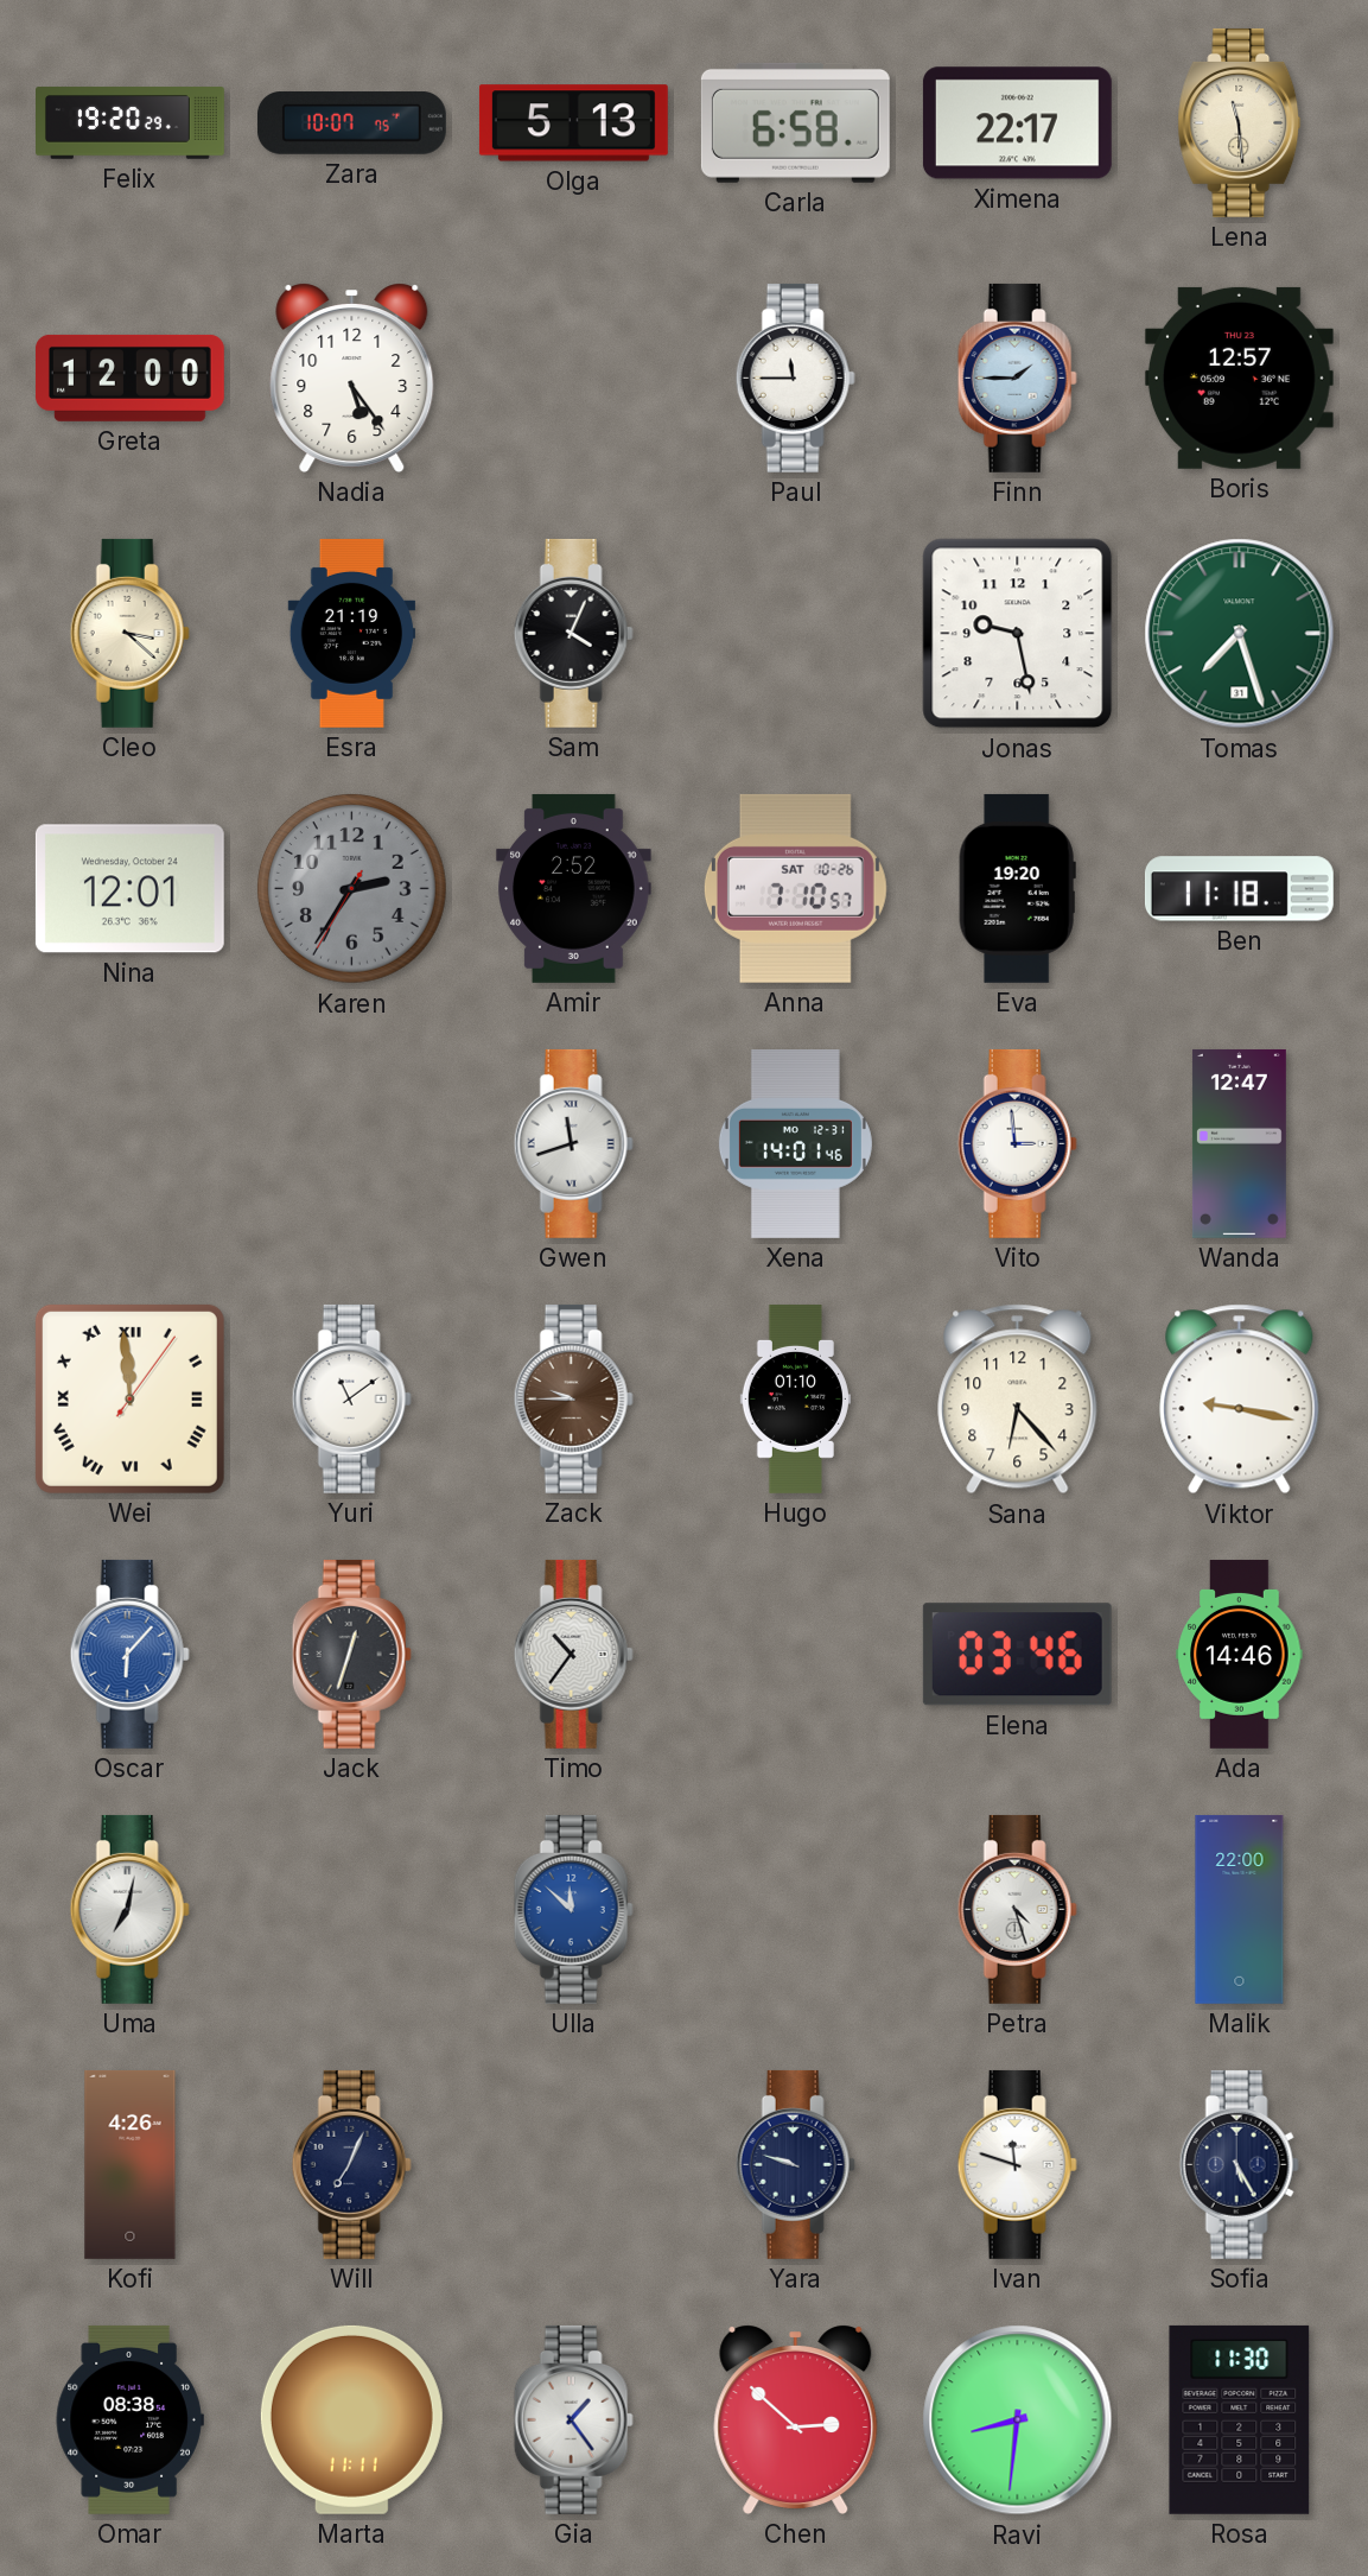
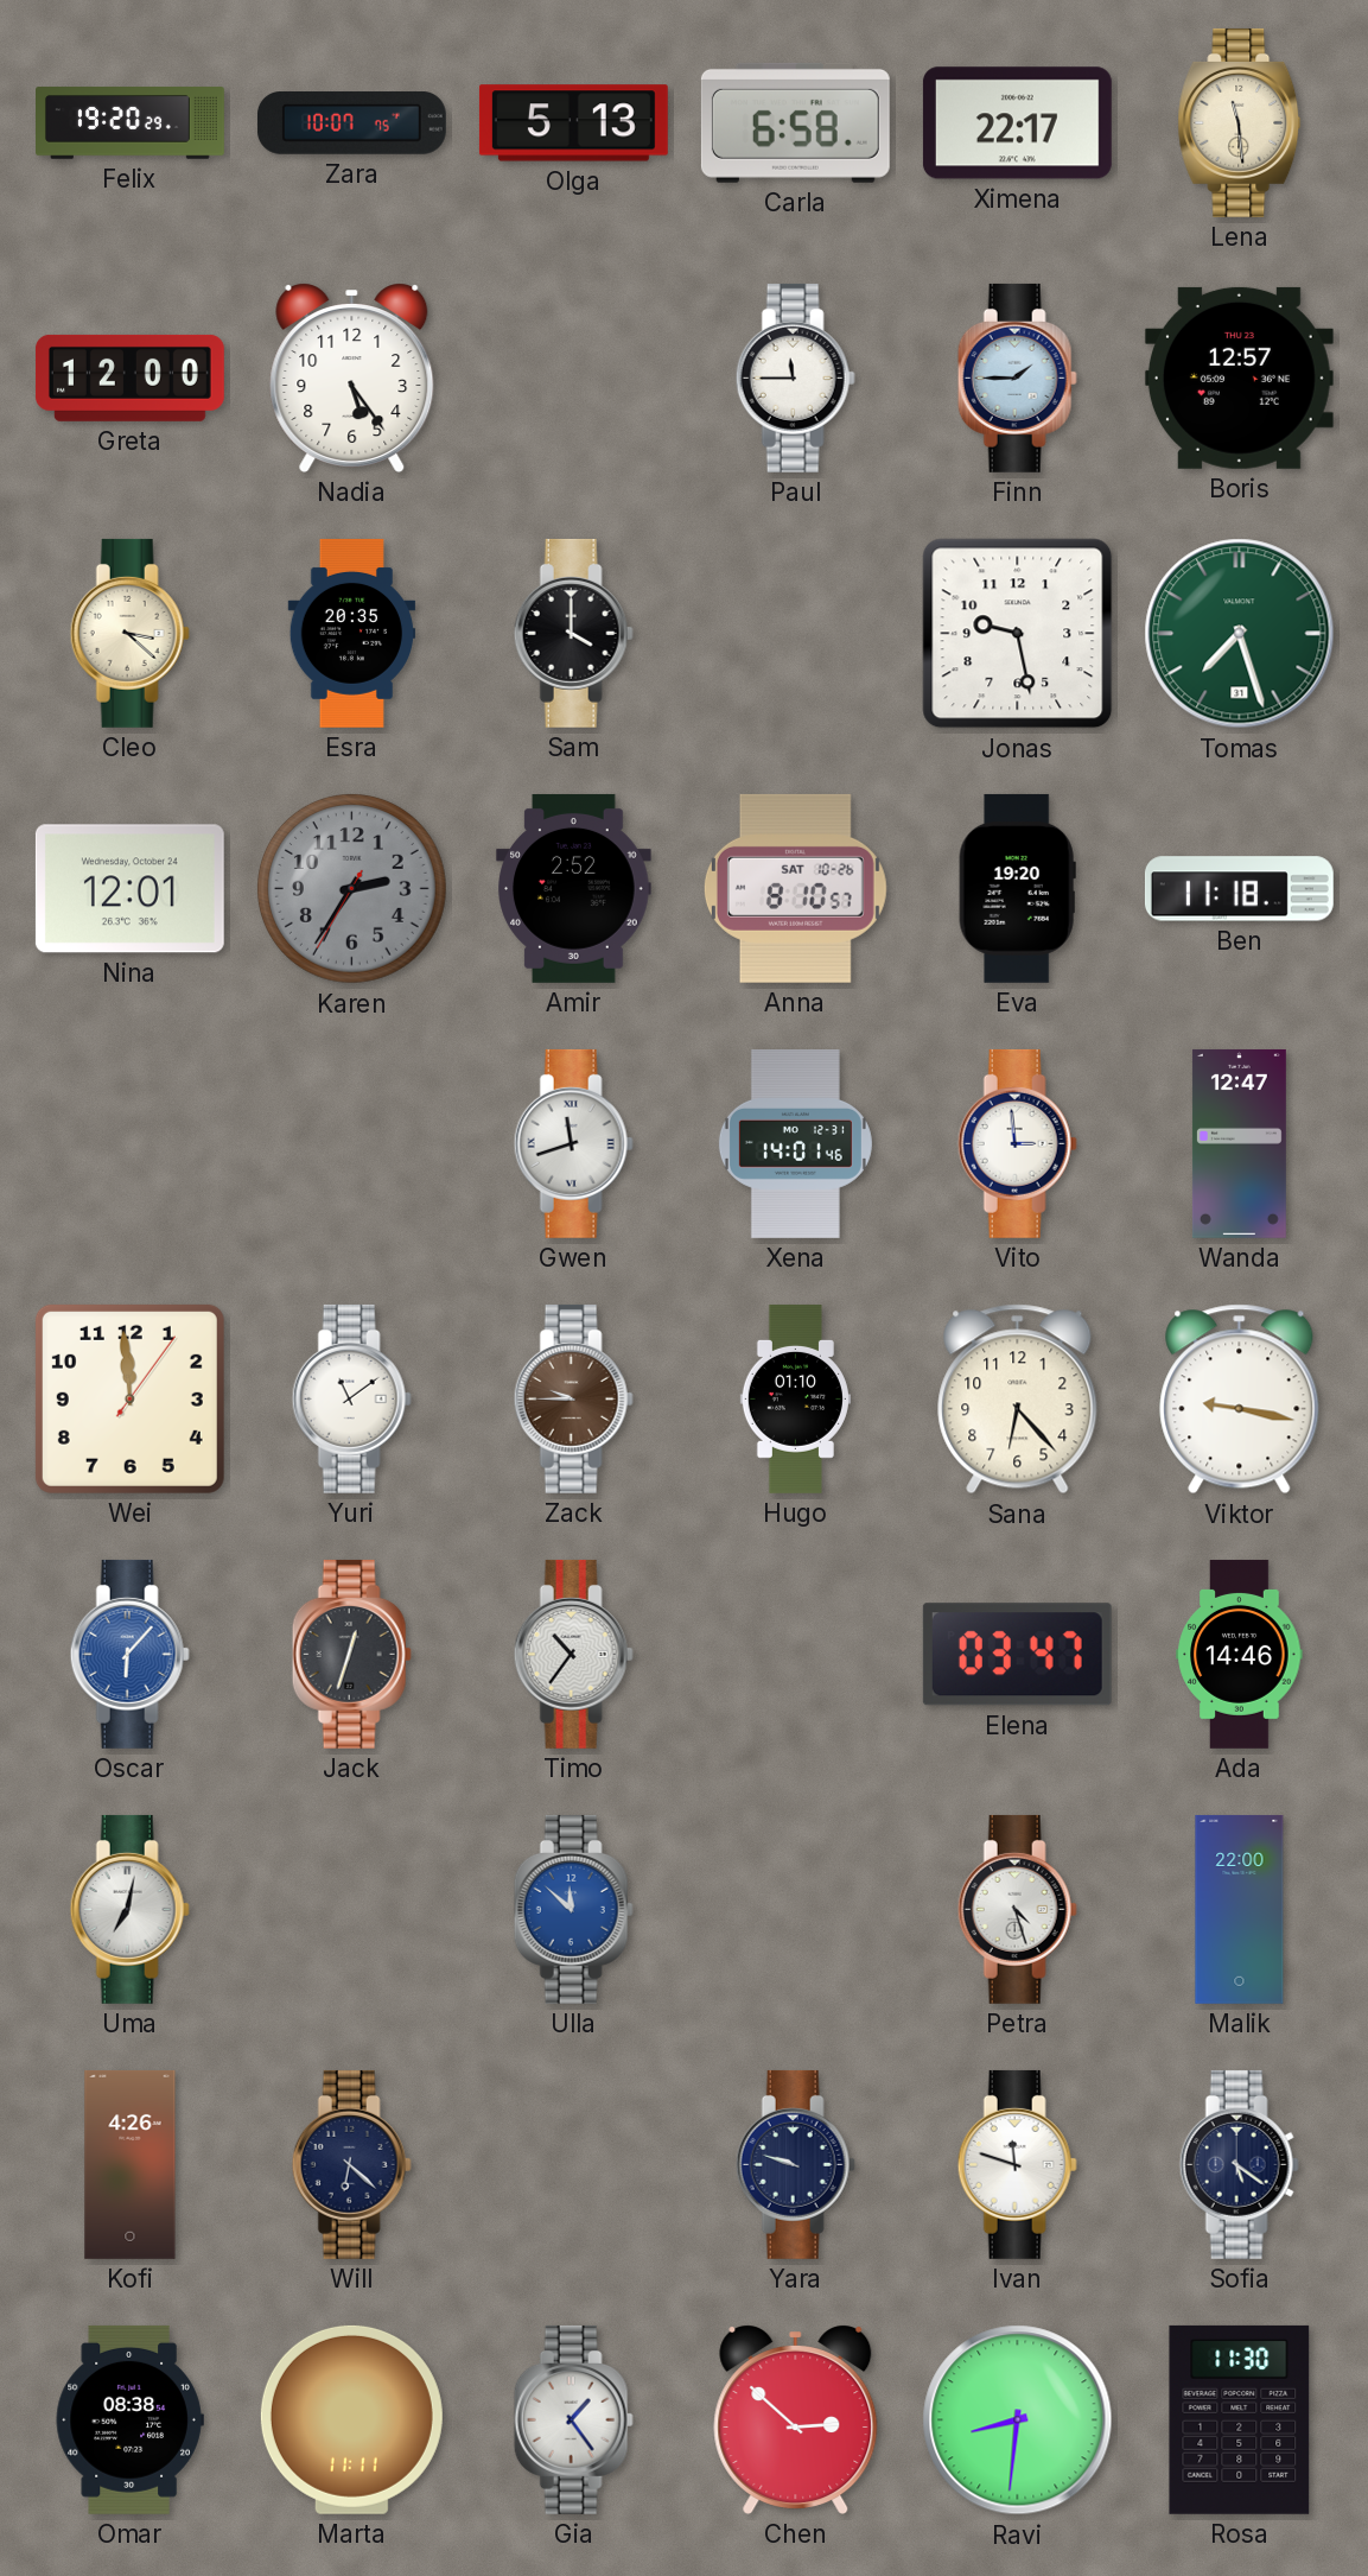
Esra: 21:19 -> 20:35
Sam: 4:04 -> 4:00
Anna: 7:10 -> 8:10
Wei numerals: Roman -> Arabic
Elena: 03:46 -> 03:47
Will: 7:04 -> 6:22
Sofia: 5:25 -> 5:21
